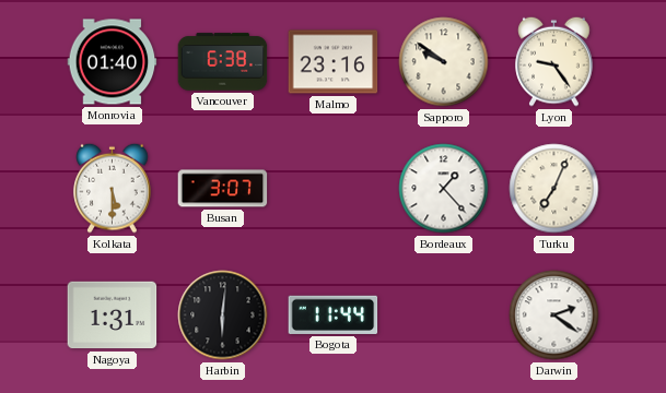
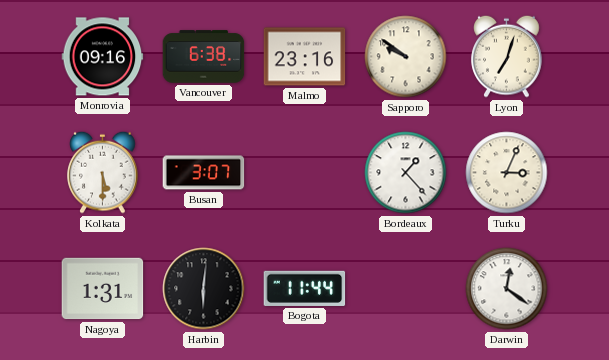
Monrovia: 01:40 -> 09:16
Lyon: 9:24 -> 7:03
Turku: 7:04 -> 3:04
Darwin: 2:21 -> 12:21
